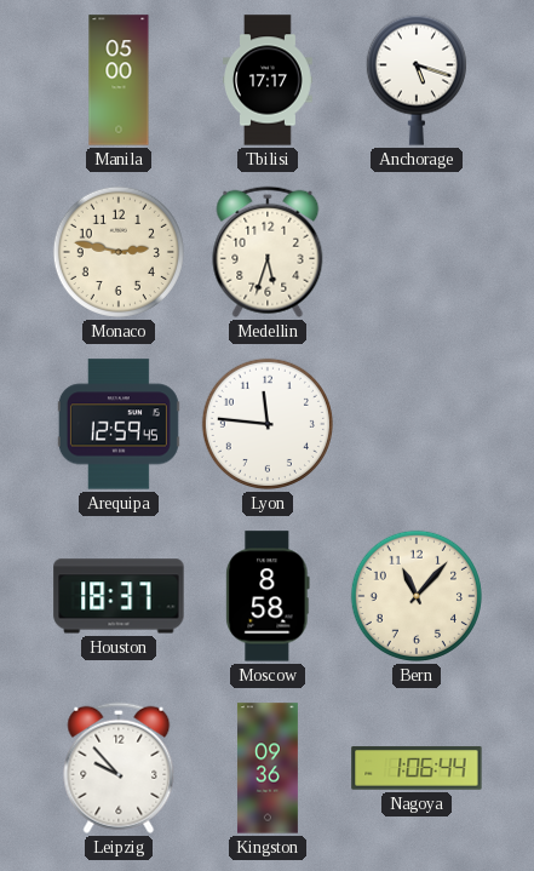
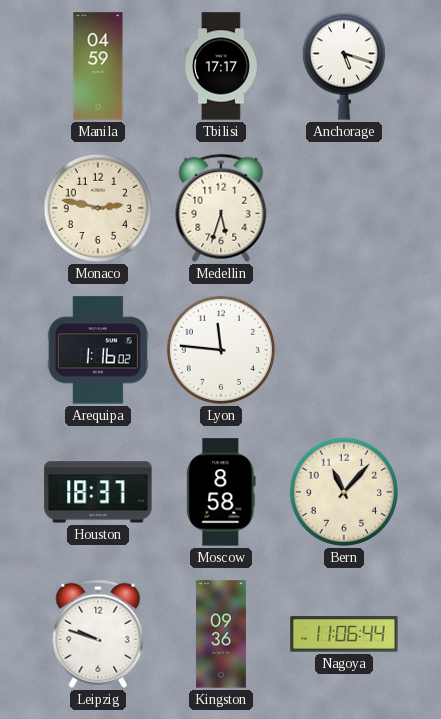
Manila: 05:00 -> 04:59
Arequipa: 12:59 -> 1:16
Leipzig: 9:53 -> 9:48
Nagoya: 1:06 -> 11:06
